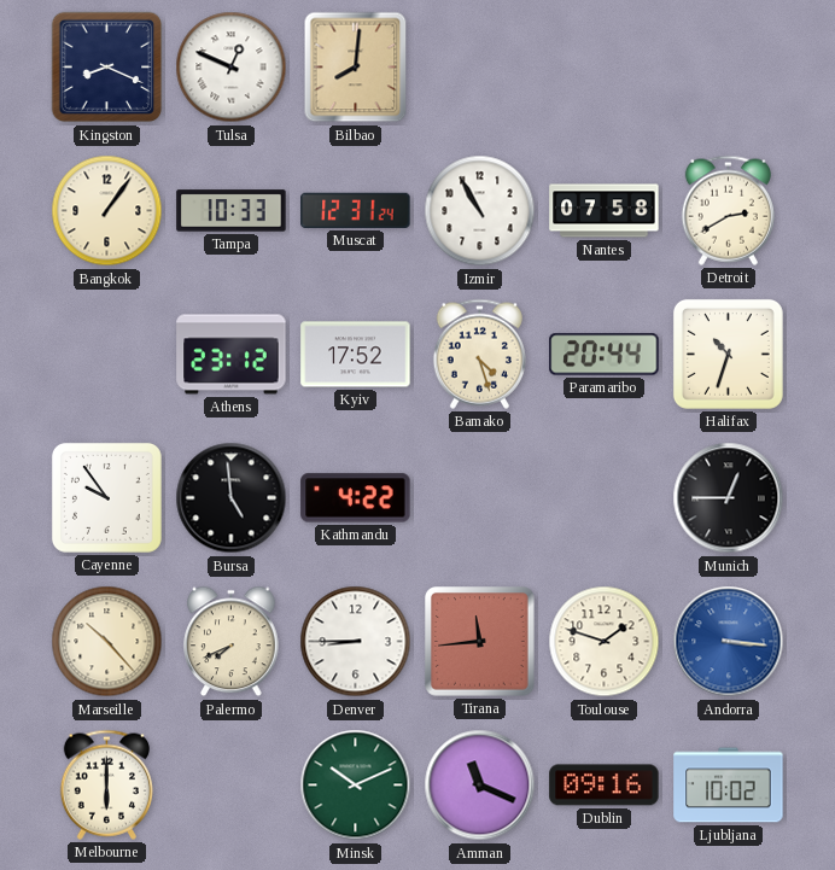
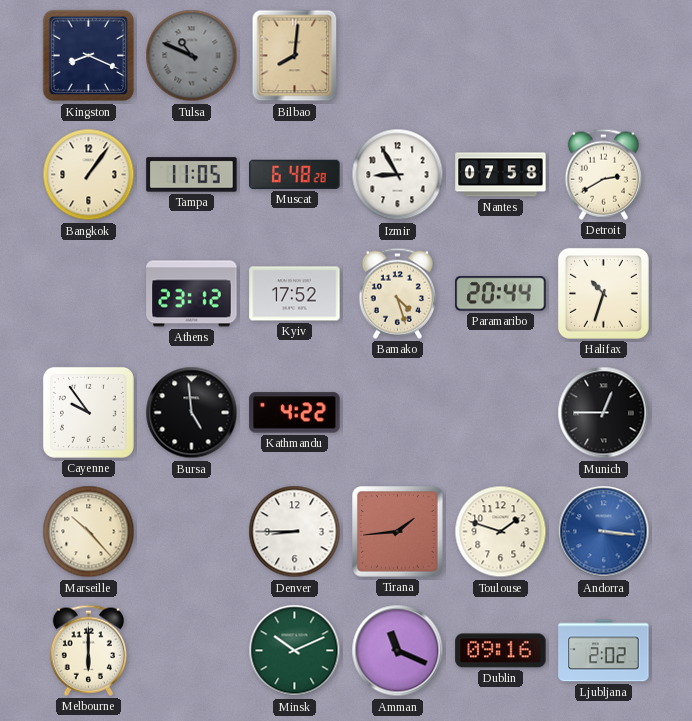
Tulsa: 12:49 -> 10:49
Tulsa dial: white -> grey
Tampa: 10:33 -> 11:05
Muscat: 12:31 -> 6:48
Izmir: 10:55 -> 8:55
Palermo: 7:41 -> none
Tirana: 11:44 -> 1:44
Ljubljana: 10:02 -> 2:02
